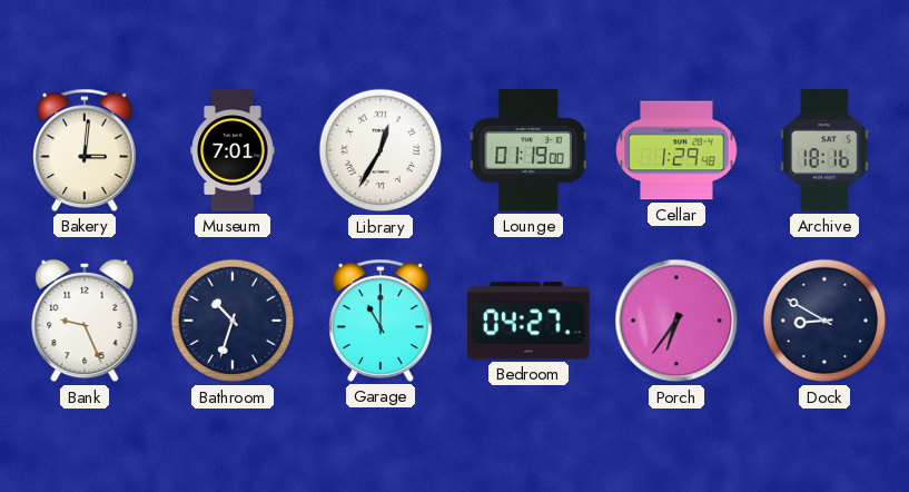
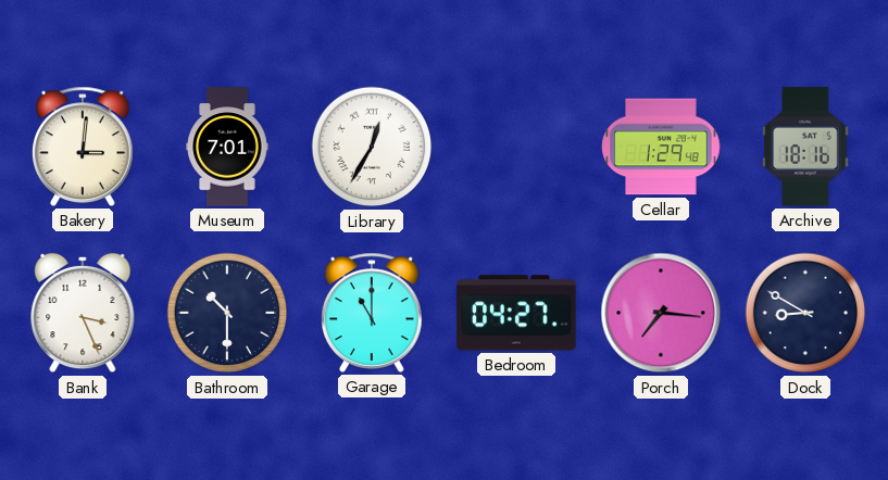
Lounge: 01:19 -> none
Bank: 9:26 -> 3:26
Bathroom: 10:33 -> 10:30
Porch: 6:36 -> 7:16
